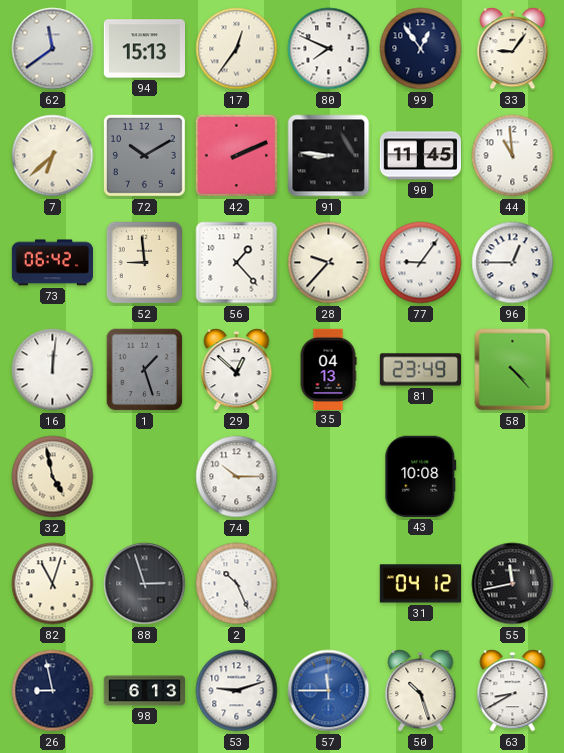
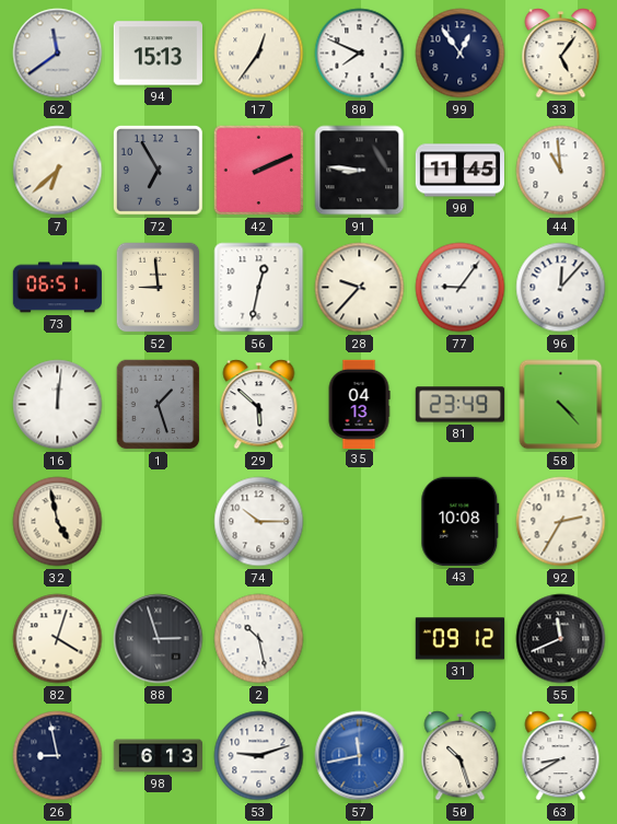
33: 9:06 -> 5:06
72: 10:10 -> 6:55
73: 06:42 -> 06:51
56: 1:23 -> 12:32
96: 12:45 -> 12:07
29: 12:52 -> 5:52
92: none -> 2:35
82: 11:03 -> 4:03
2: 10:26 -> 10:28
31: 04:12 -> 09:12
55: 11:43 -> 11:41
57: 11:45 -> 11:43
